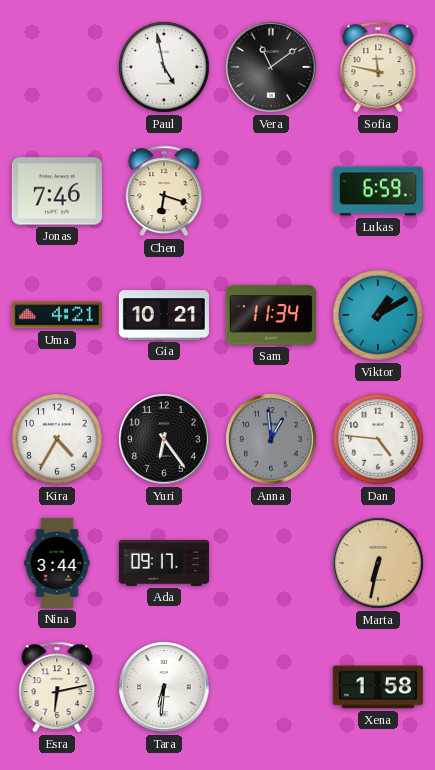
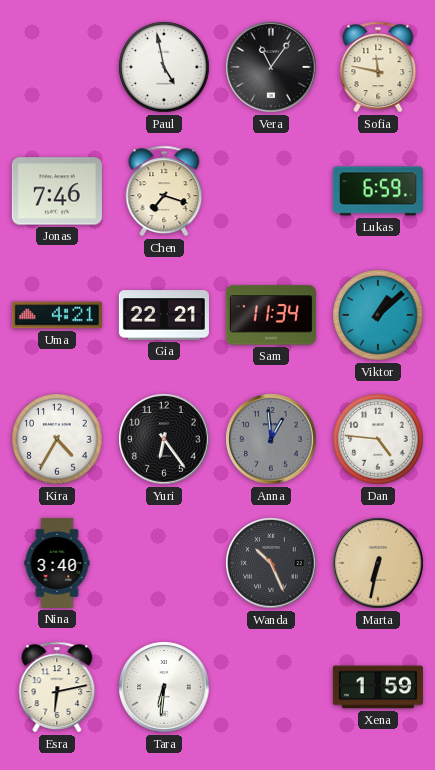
Vera: 11:09 -> 11:06
Chen: 6:18 -> 7:18
Gia: 10:21 -> 22:21
Viktor: 1:10 -> 1:08
Nina: 3:44 -> 3:40
Ada: 09:17 -> none
Wanda: none -> 10:26
Xena: 1:58 -> 1:59
